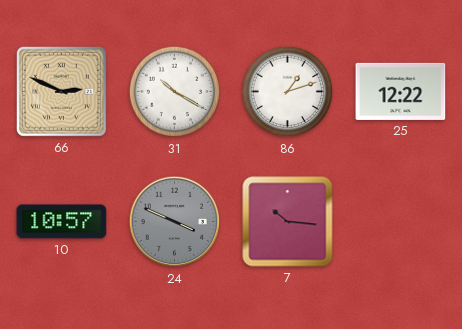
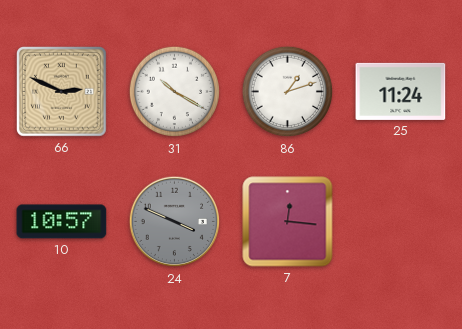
25: 12:22 -> 11:24
7: 10:16 -> 12:16
